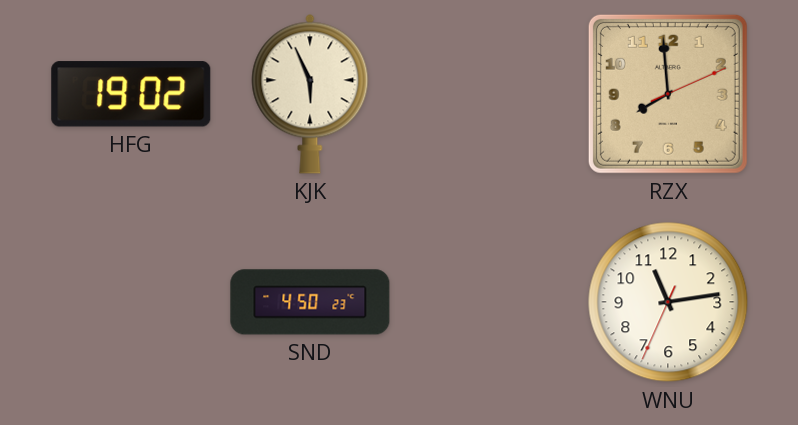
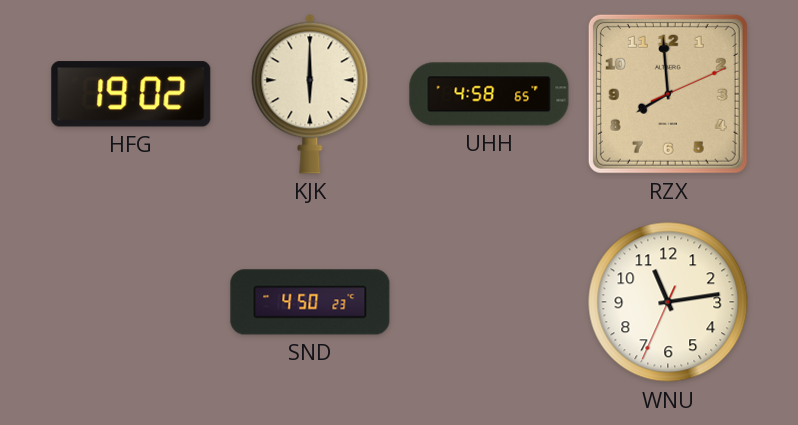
KJK: 5:56 -> 6:00
UHH: none -> 4:58
